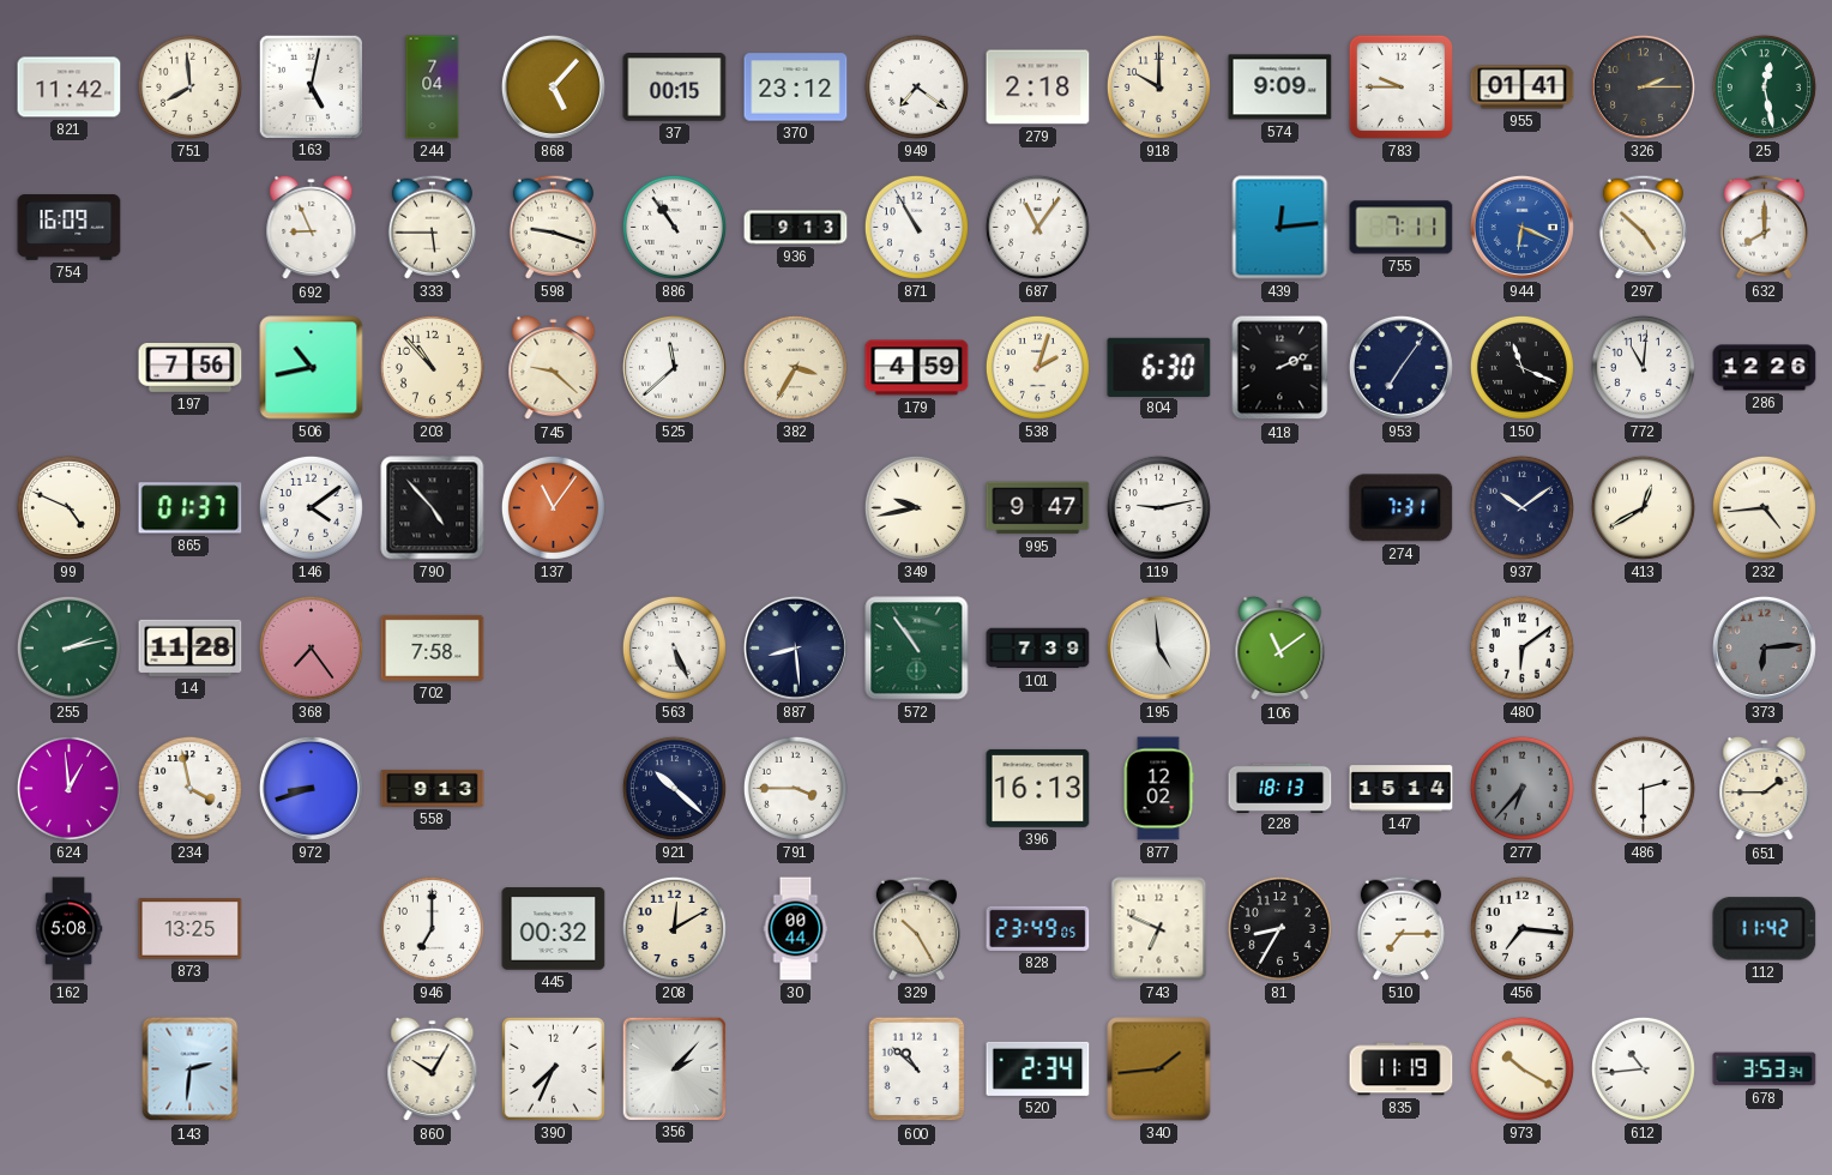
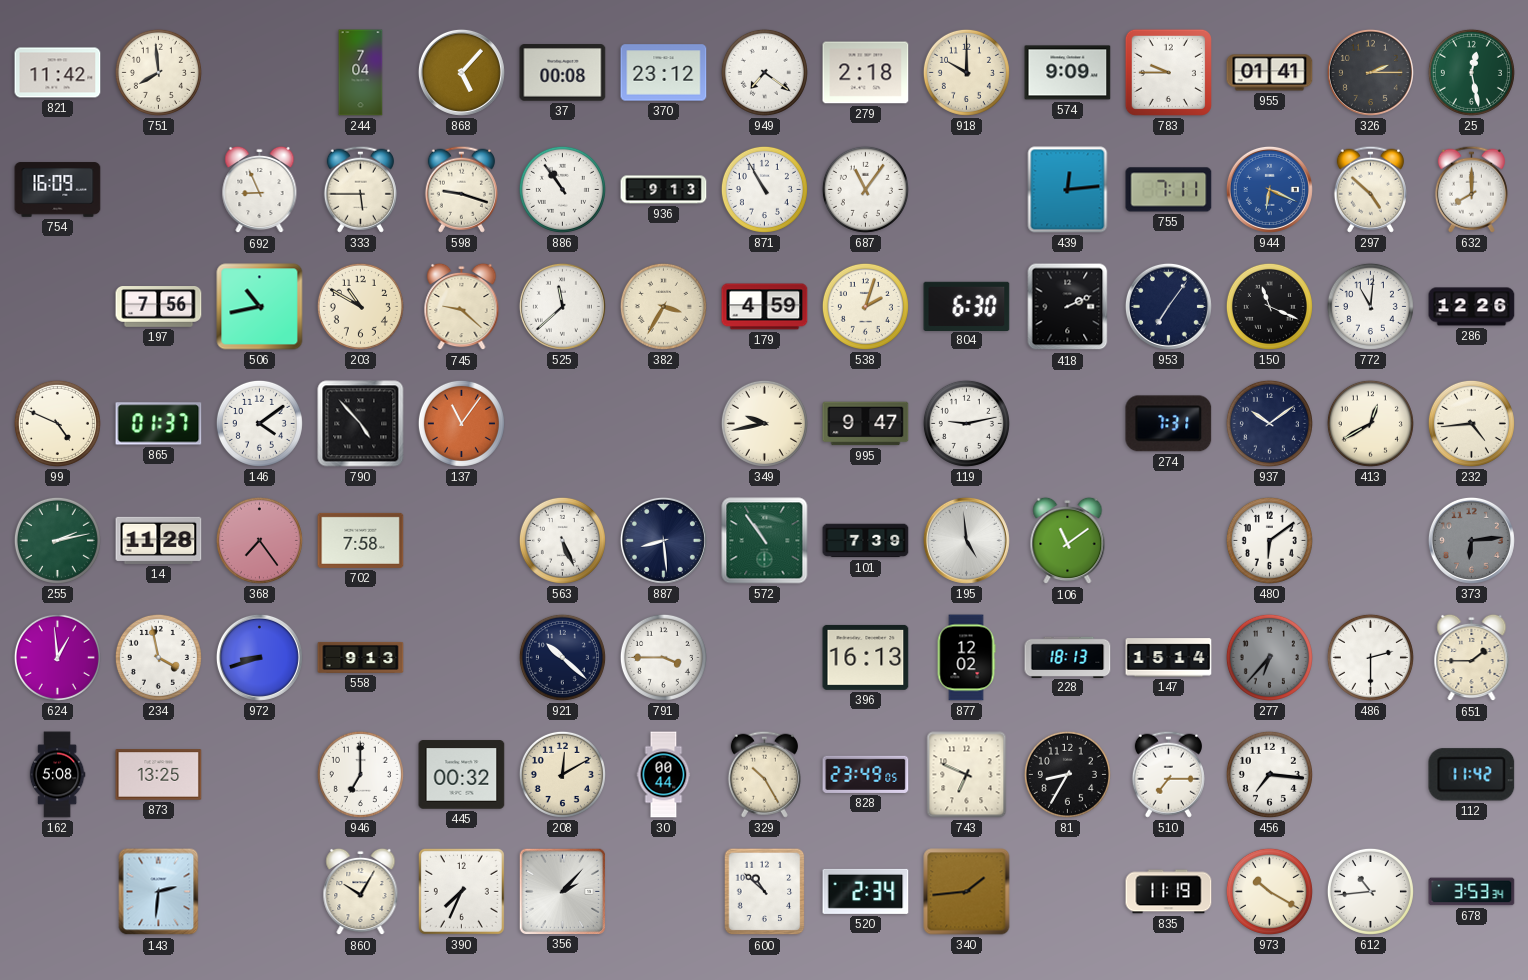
163: 5:02 -> none
37: 00:15 -> 00:08
203: 10:53 -> 10:50
